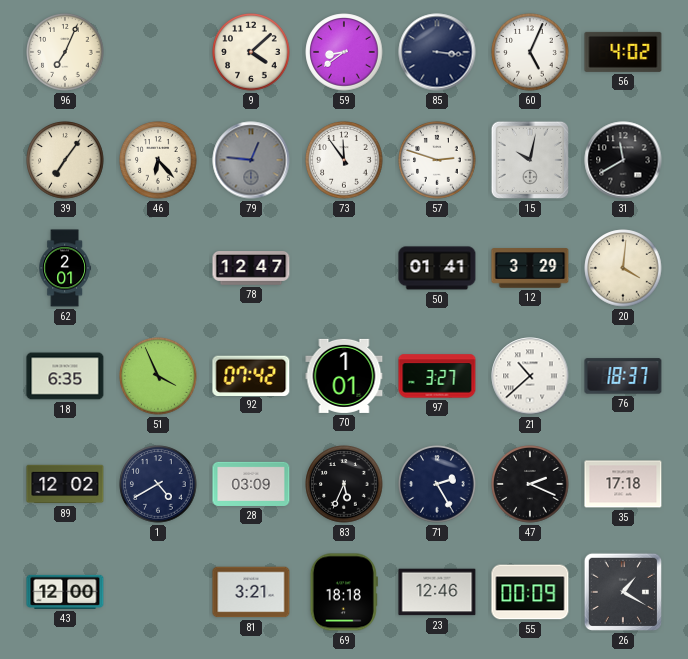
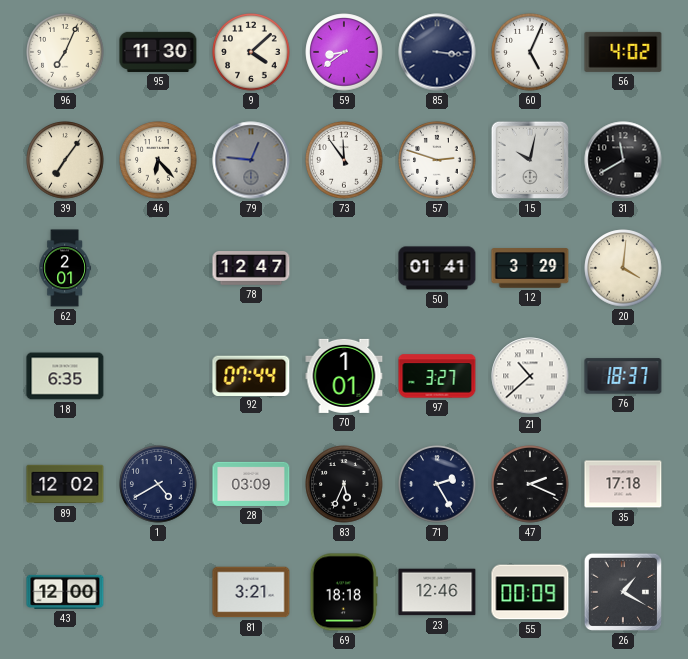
95: none -> 11:30
51: 3:56 -> none
92: 07:42 -> 07:44
